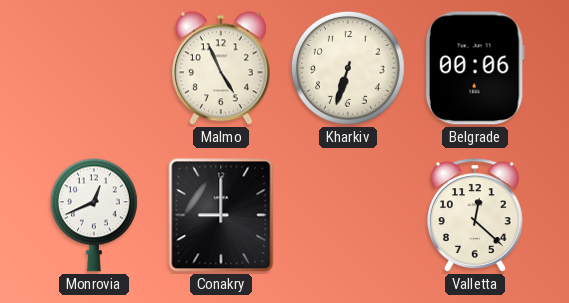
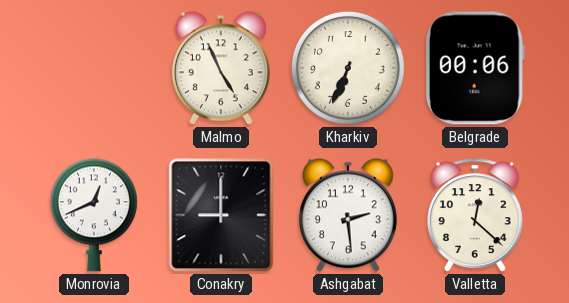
Kharkiv: 6:33 -> 6:34
Ashgabat: none -> 2:29
